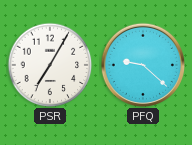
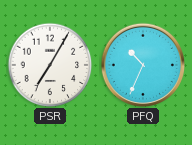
PFQ: 9:22 -> 10:34
